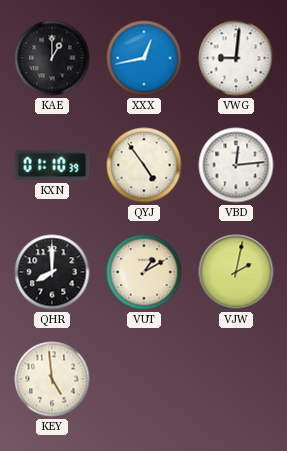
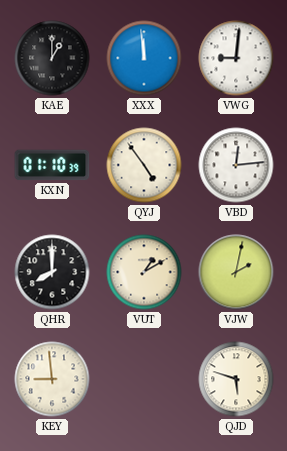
XXX: 12:43 -> 11:59
KEY: 4:59 -> 8:59
QJD: none -> 5:48
